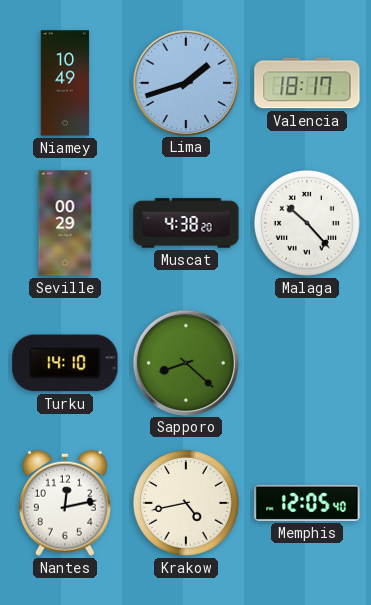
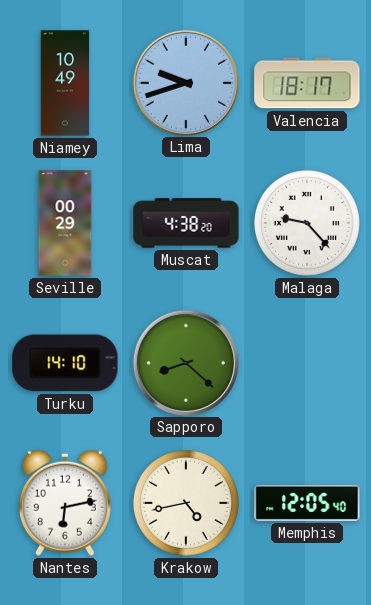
Lima: 1:42 -> 9:42
Malaga: 10:23 -> 9:23
Nantes: 12:13 -> 6:13
